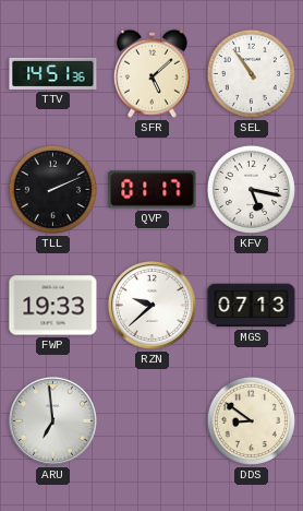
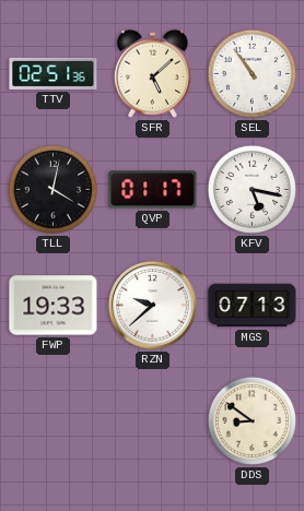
TTV: 14:51 -> 02:51
TLL: 2:11 -> 4:02
ARU: 6:59 -> none
